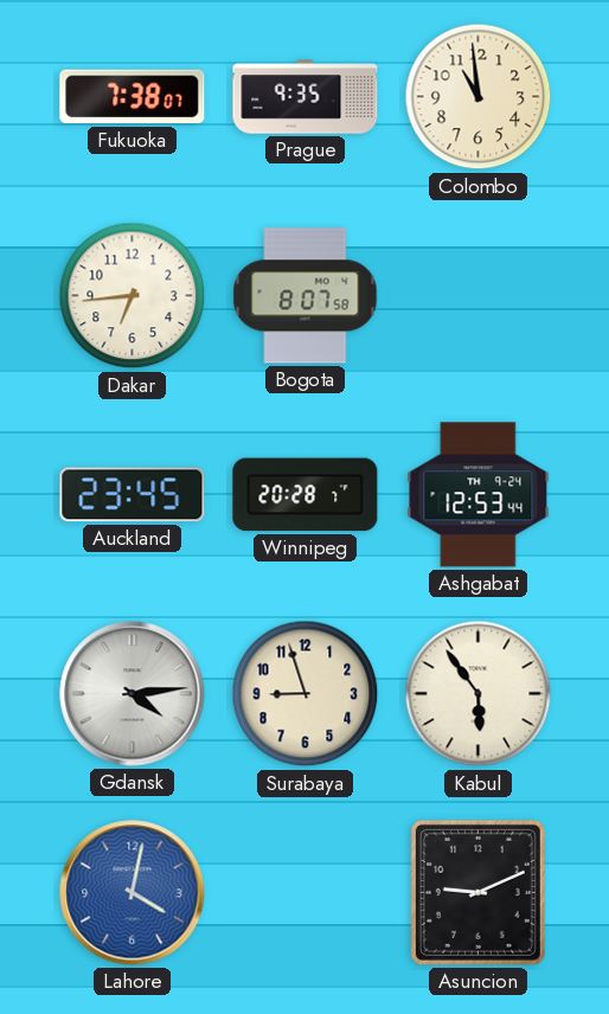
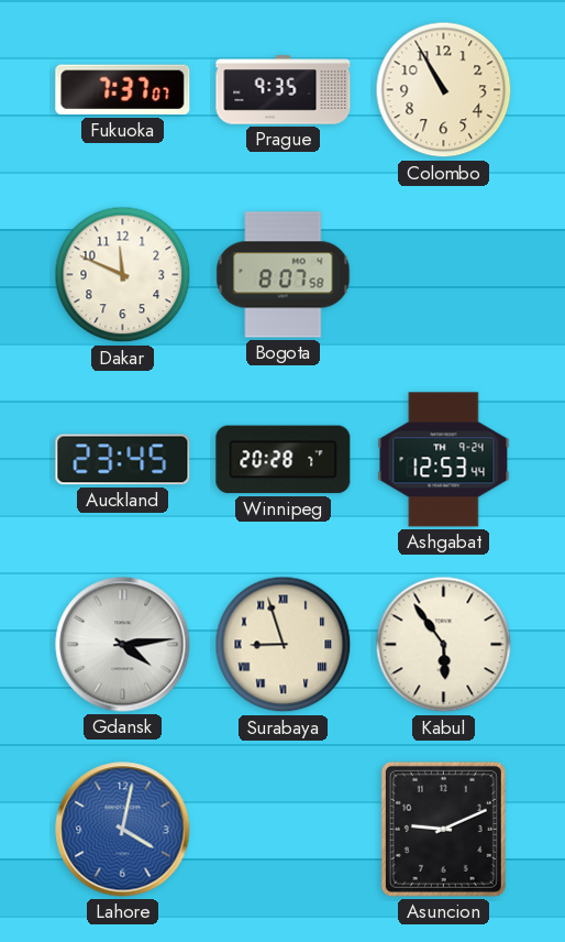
Fukuoka: 7:38 -> 7:37
Colombo: 10:59 -> 10:55
Dakar: 6:44 -> 11:49
Surabaya numerals: Arabic -> Roman
